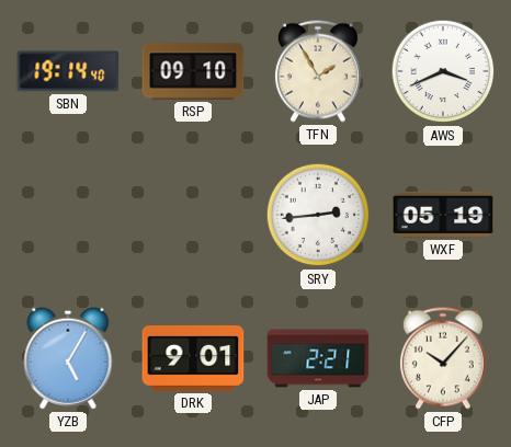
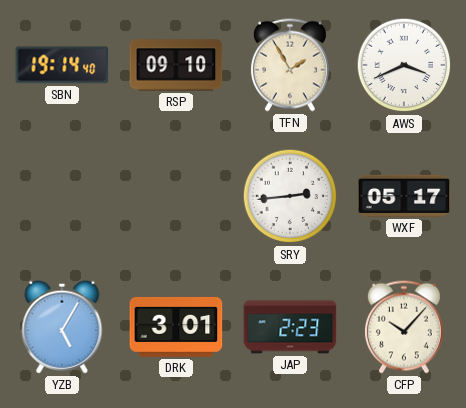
WXF: 05:19 -> 05:17
DRK: 9:01 -> 3:01
JAP: 2:21 -> 2:23
